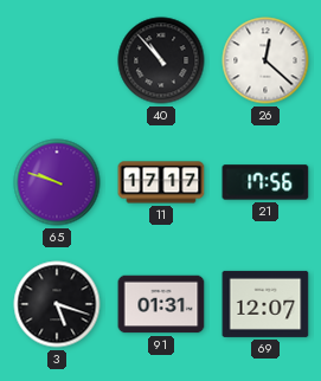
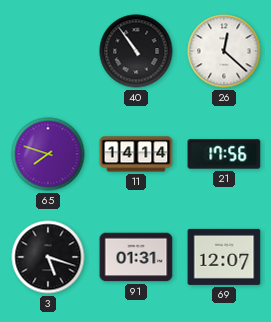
40: 10:53 -> 10:54
65: 9:48 -> 7:48
11: 17:17 -> 14:14
